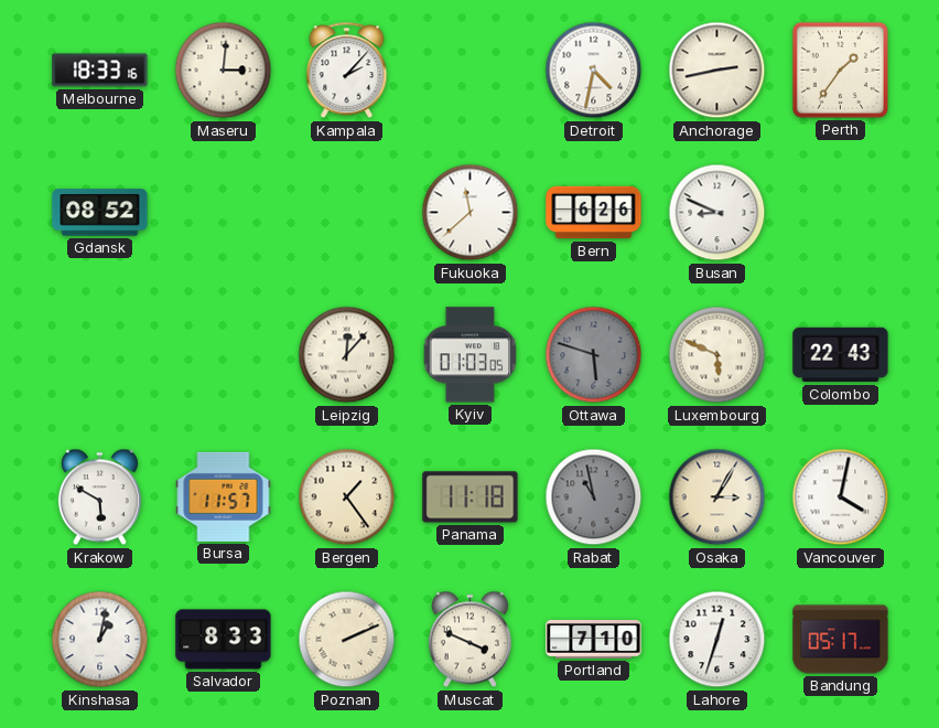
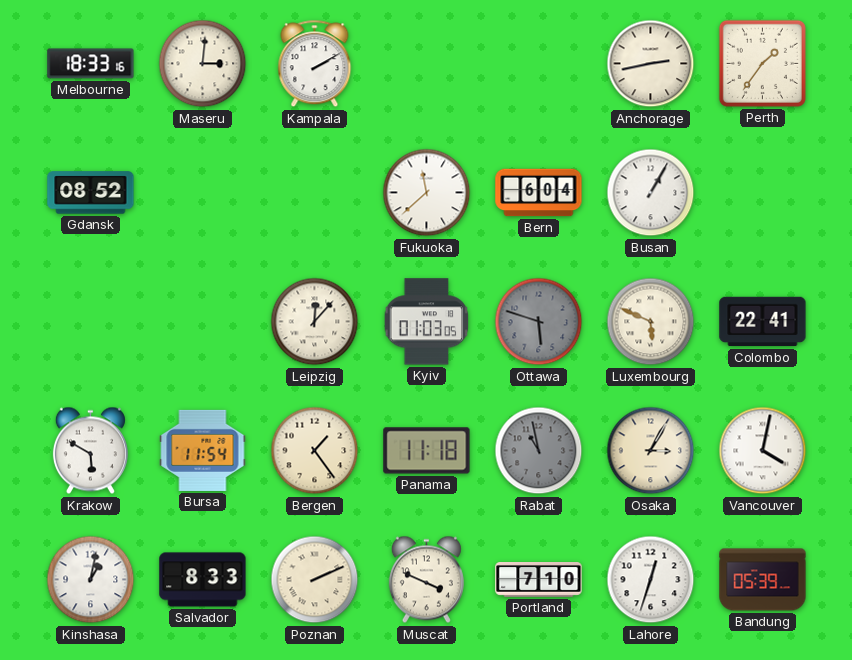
Kampala: 2:07 -> 2:10
Detroit: 4:32 -> none
Bern: 6:26 -> 6:04
Busan: 8:49 -> 1:05
Colombo: 22:43 -> 22:41
Bursa: 11:57 -> 11:54
Bandung: 05:17 -> 05:39
